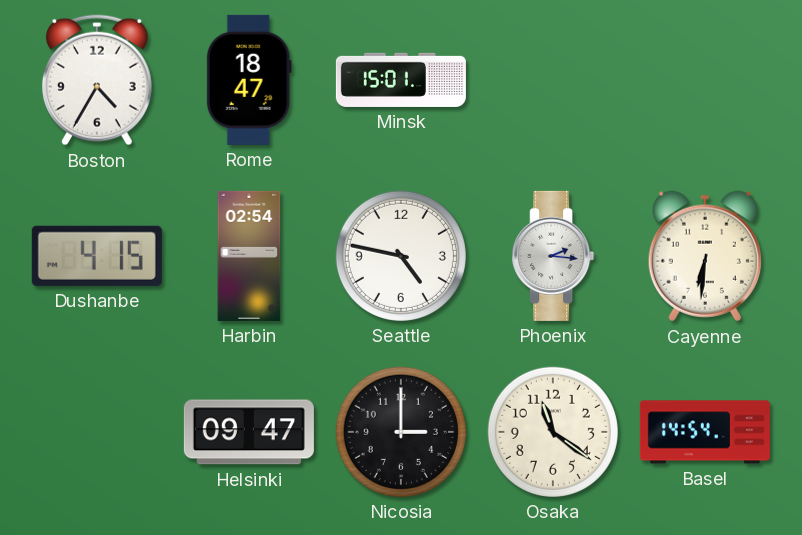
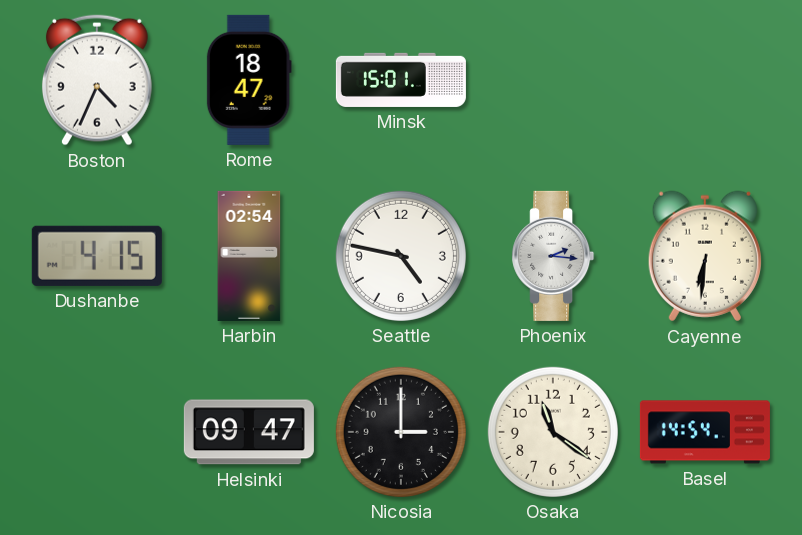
Boston: 4:35 -> 4:34
